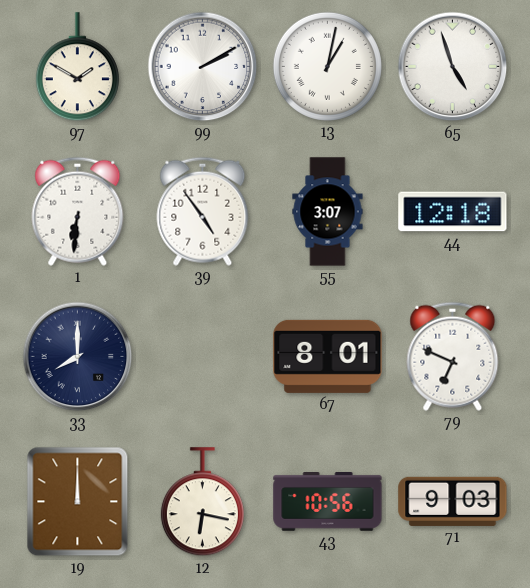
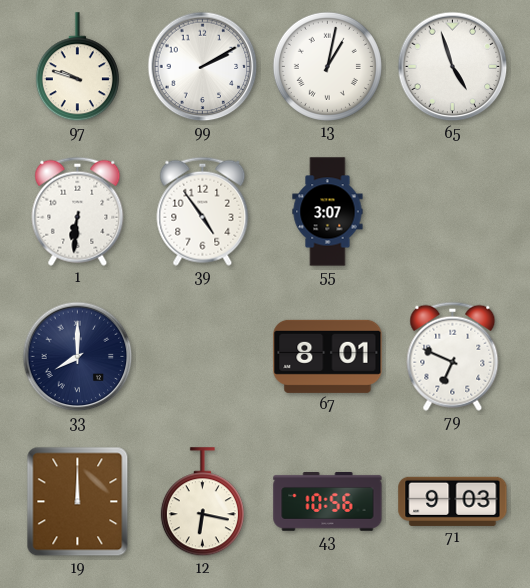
97: 1:50 -> 9:48
44: 12:18 -> none
